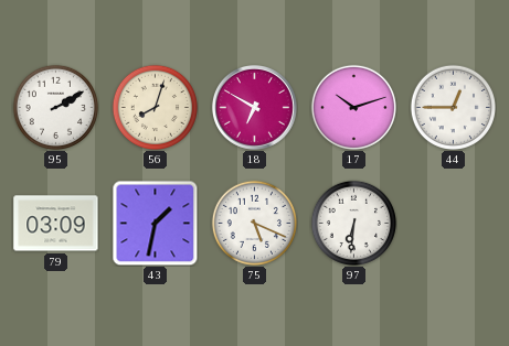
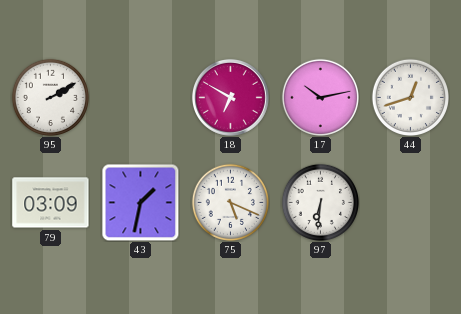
56: 8:03 -> none
17: 10:12 -> 10:13
44: 12:45 -> 12:42
